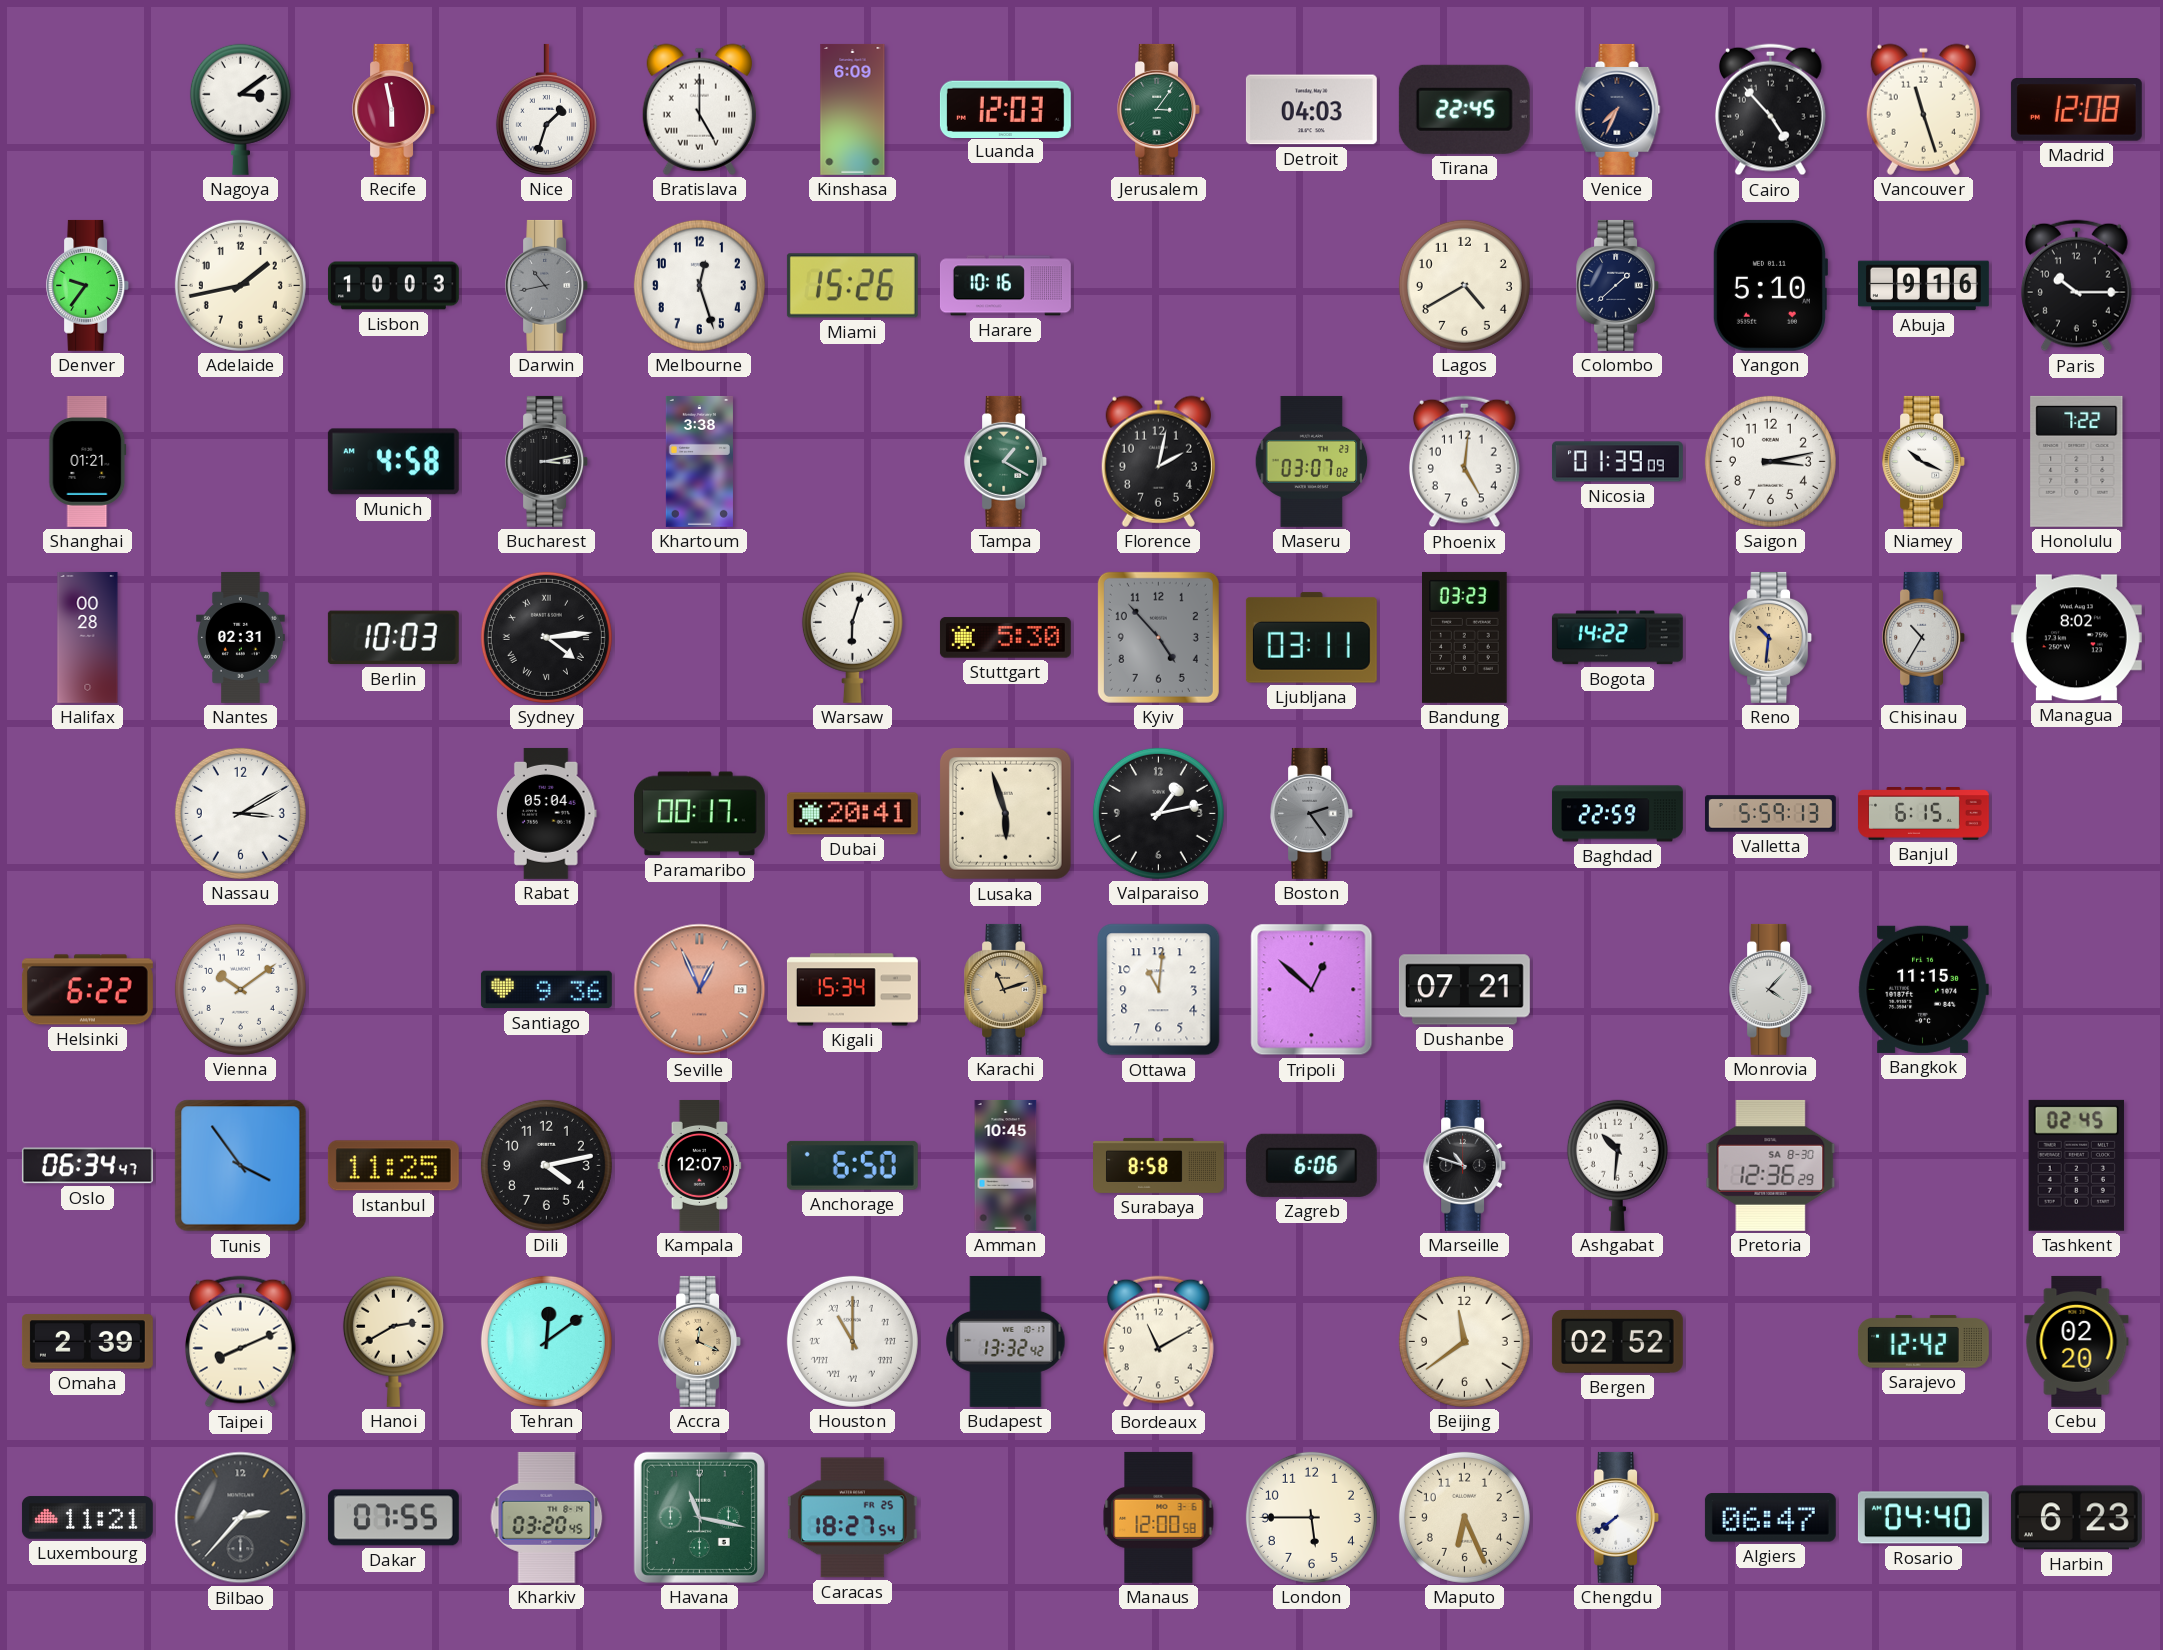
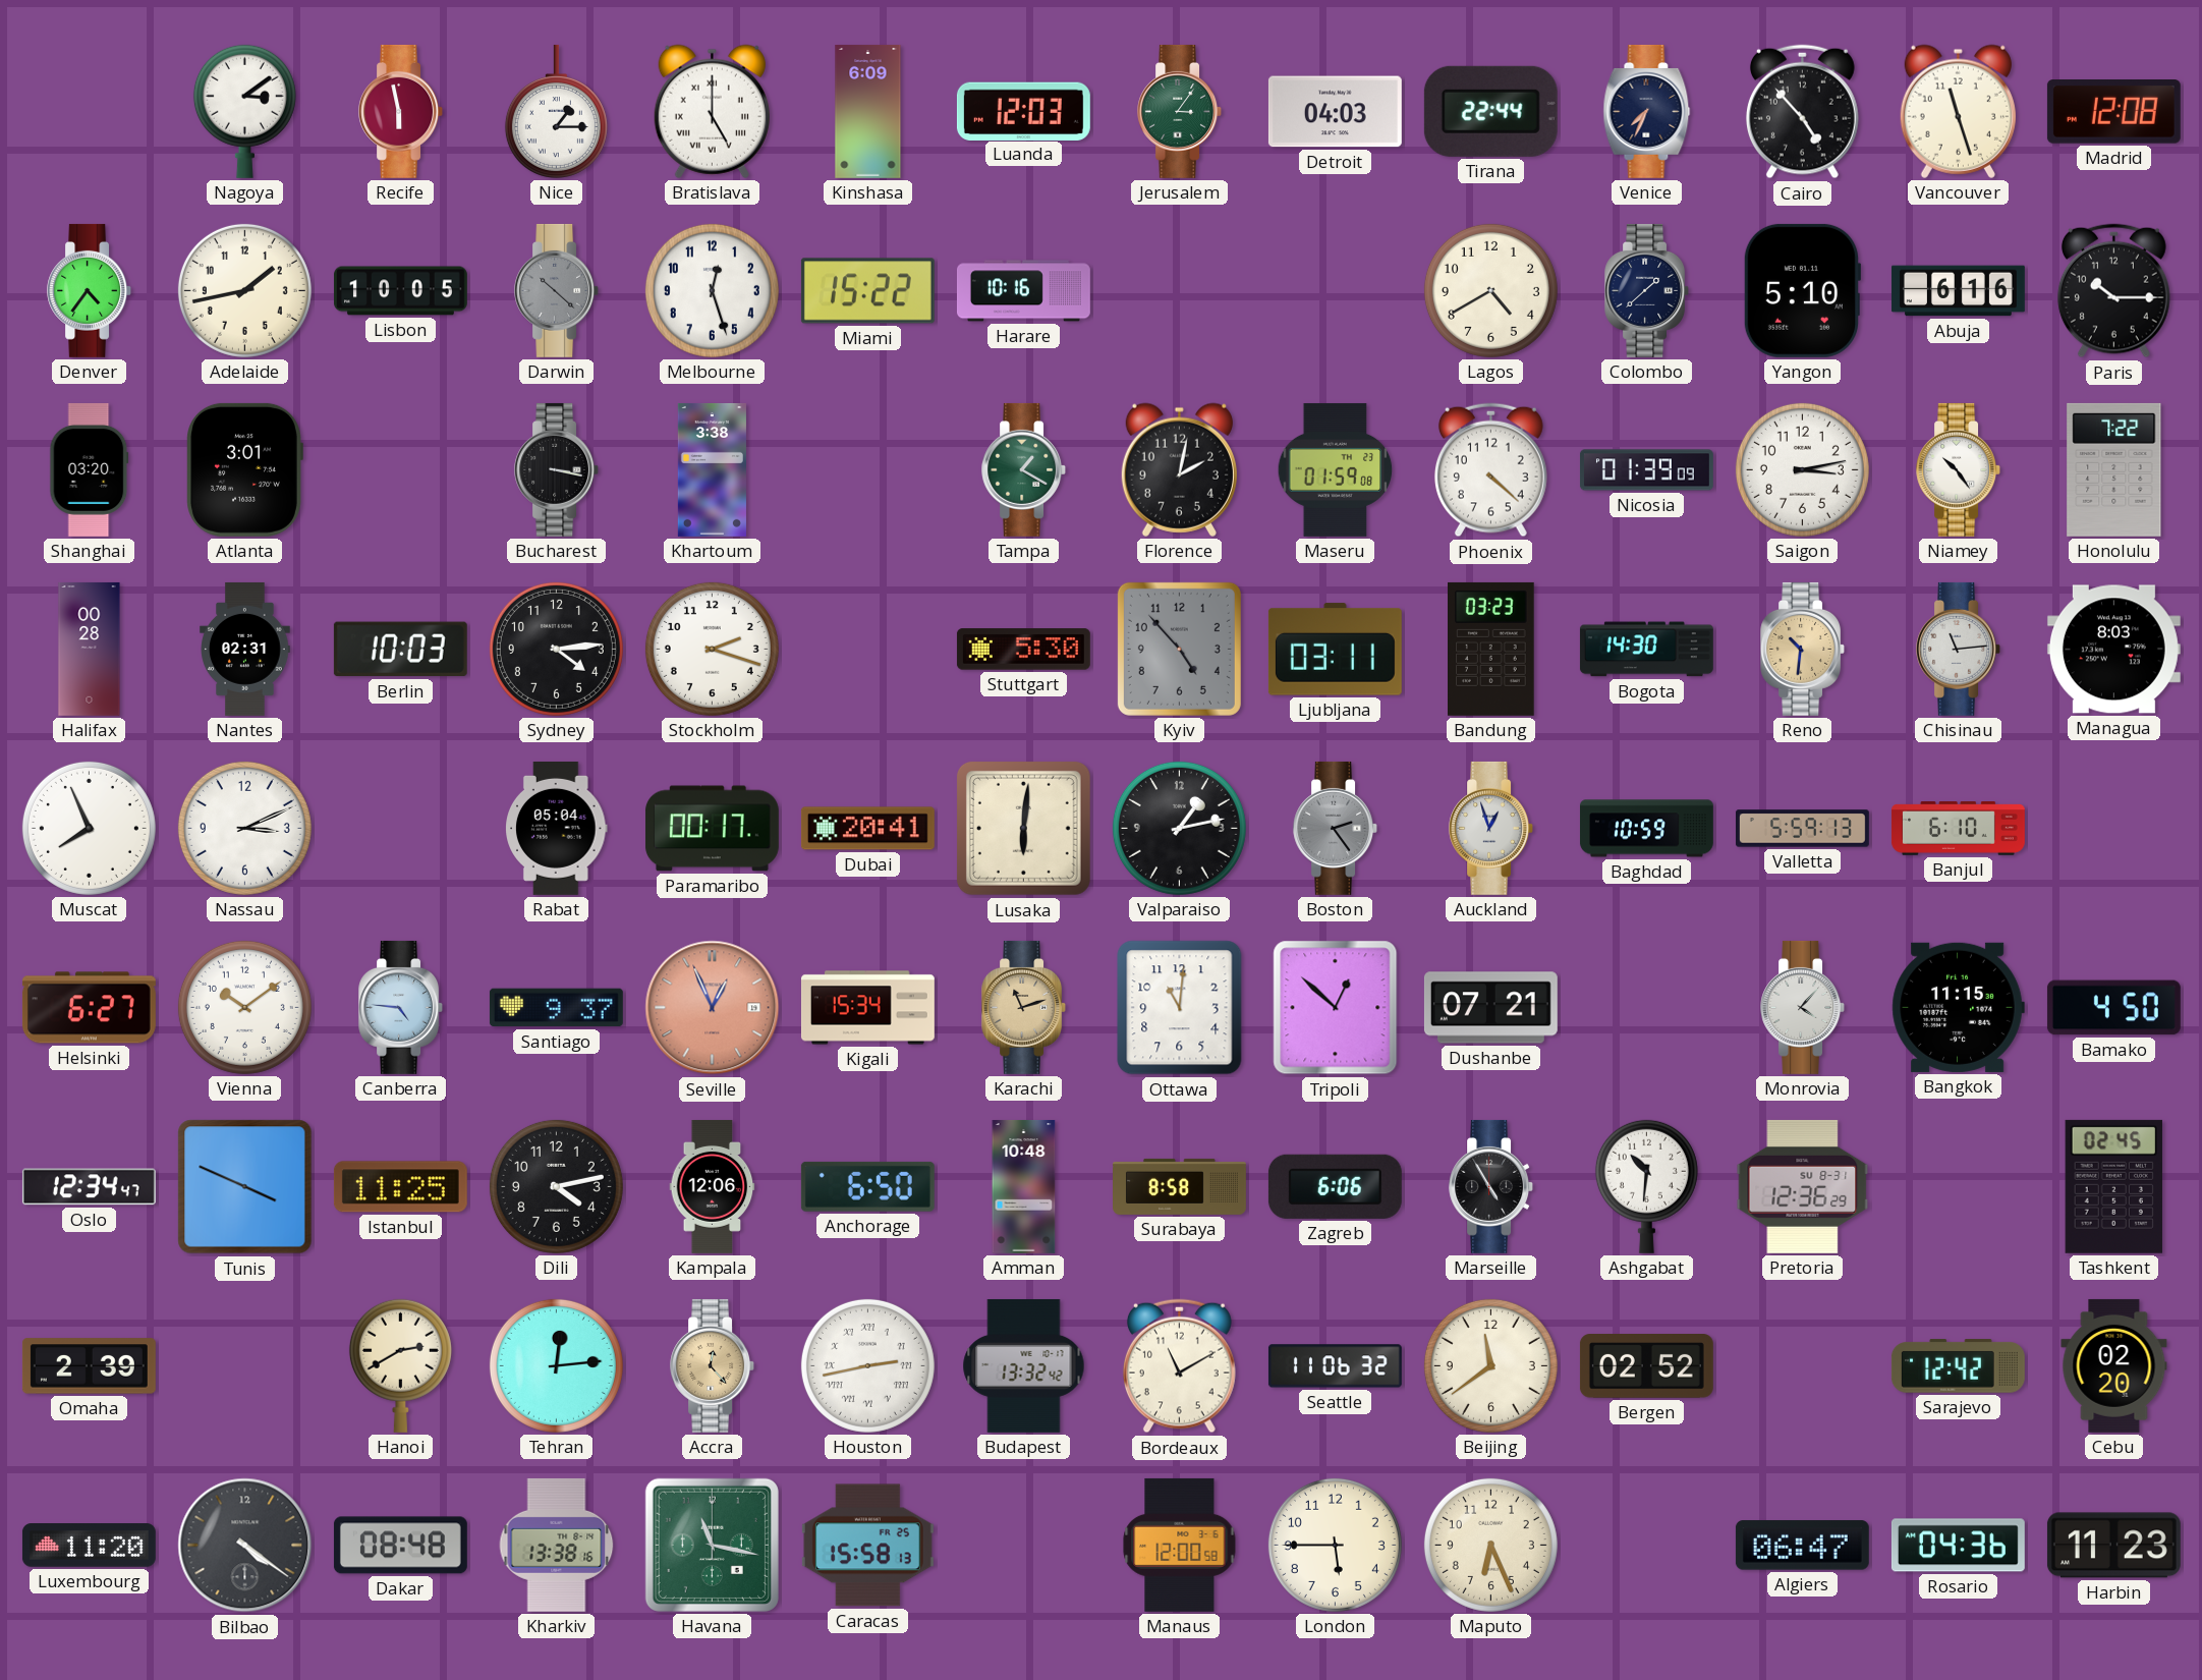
Nice: 1:33 -> 1:15
Tirana: 22:45 -> 22:44
Denver: 9:36 -> 4:36
Lisbon: 10:03 -> 10:05
Darwin: 10:43 -> 10:22
Miami: 15:26 -> 15:22
Abuja: 9:16 -> 6:16
Shanghai: 01:21 -> 03:20
Atlanta: none -> 3:01
Munich: 4:58 -> none
Bucharest: 3:13 -> 3:17
Maseru: 03:07 -> 01:59
Phoenix: 5:01 -> 4:22
Niamey: 10:19 -> 10:24
Sydney numerals: Roman -> Arabic
Stockholm: none -> 2:18
Warsaw: 6:03 -> none
Bogota: 14:22 -> 14:30
Chisinau: 10:35 -> 11:14
Managua: 8:02 -> 8:03
Muscat: none -> 7:56
Nassau: 3:10 -> 3:11
Lusaka: 5:57 -> 6:01
Auckland: none -> 12:57
Baghdad: 22:59 -> 10:59
Banjul: 6:15 -> 6:10
Helsinki: 6:22 -> 6:27
Canberra: none -> 4:46
Santiago: 9:36 -> 9:37
Bamako: none -> 4:50
Oslo: 06:34 -> 12:34
Tunis: 3:54 -> 3:49
Kampala: 12:07 -> 12:06
Amman: 10:45 -> 10:48
Marseille: 10:48 -> 4:55
Pretoria date: SA 8-30 -> SU 8-31
Taipei: 8:11 -> none
Tehran: 12:09 -> 12:14
Accra: 12:19 -> 12:23
Houston: 11:00 -> 2:43
Seattle: none -> 11:06
Luxembourg: 11:21 -> 11:20
Bilbao: 2:37 -> 4:21
Dakar: 07:55 -> 08:48
Kharkiv: 03:20 -> 13:38
Caracas: 18:27 -> 15:58
Chengdu: 7:39 -> none
Rosario: 04:40 -> 04:36
Harbin: 6:23 -> 11:23
